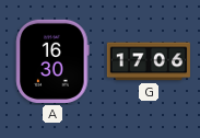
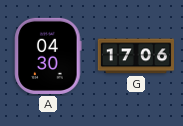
A: 16:30 -> 04:30
